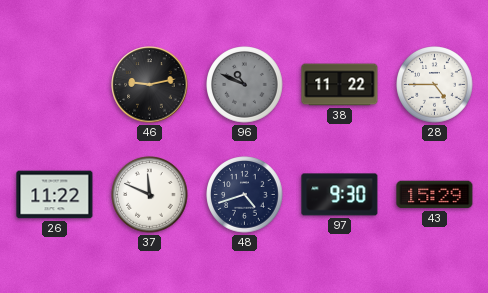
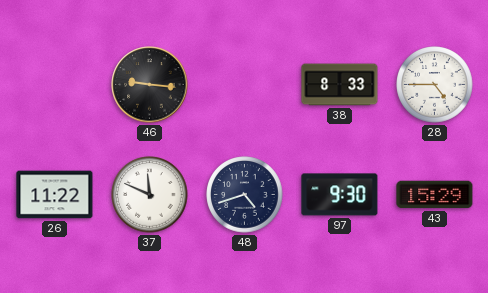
46: 9:13 -> 9:16
96: 10:49 -> none
38: 11:22 -> 8:33
